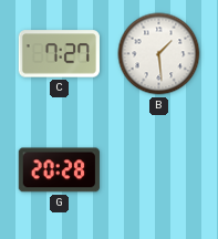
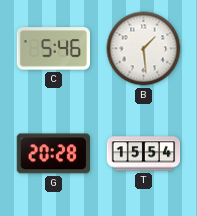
C: 7:27 -> 5:46
T: none -> 15:54
